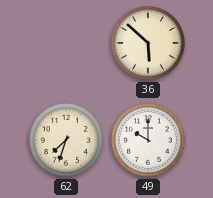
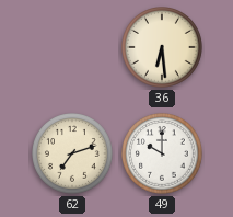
36: 5:52 -> 6:29
62: 7:33 -> 7:12
